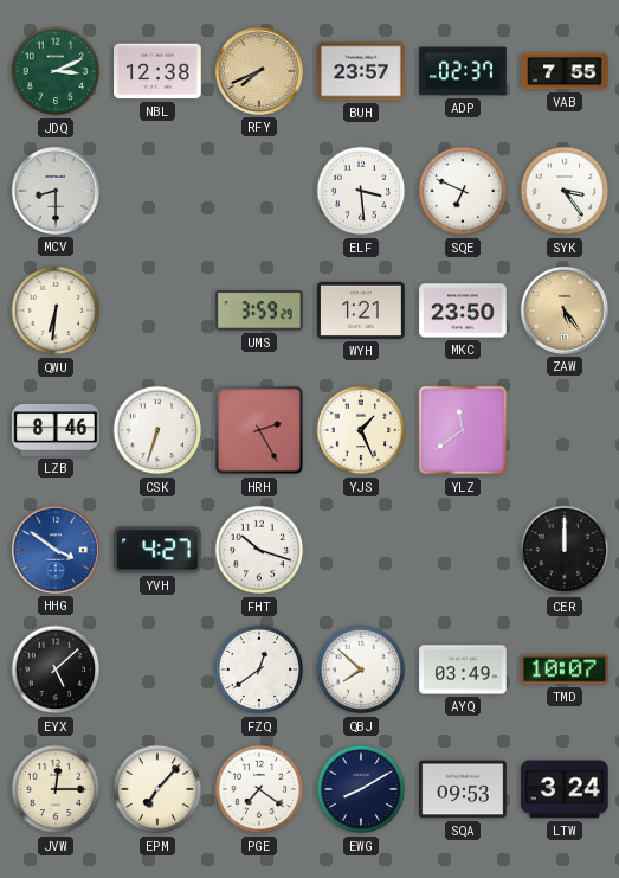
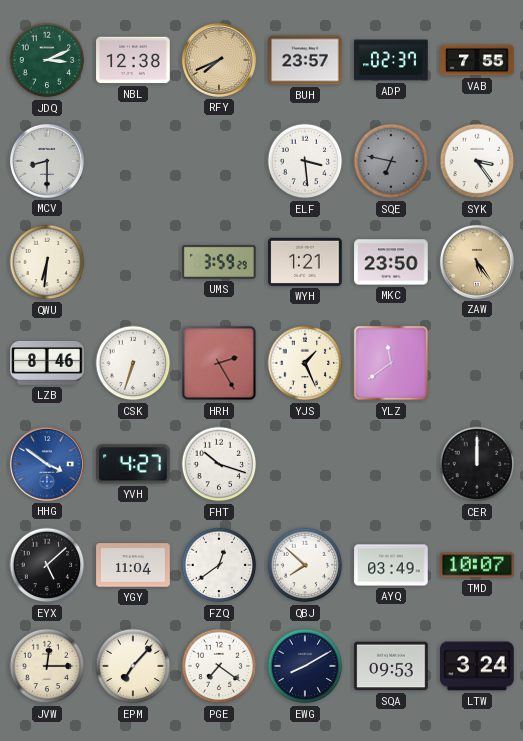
SQE: 6:49 -> 6:47
SQE dial: white -> grey
YGY: none -> 11:04
